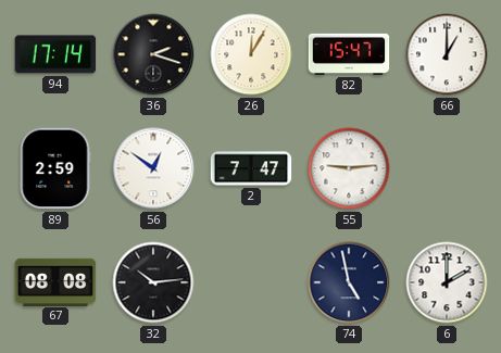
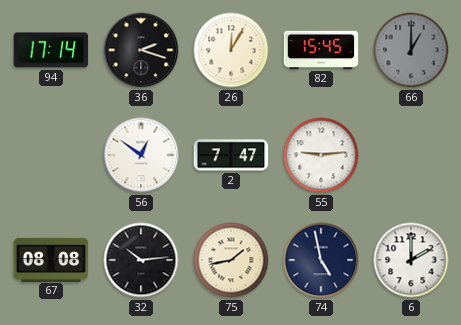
82: 15:47 -> 15:45
66 dial: white -> grey
89: 2:59 -> none
75: none -> 1:43
